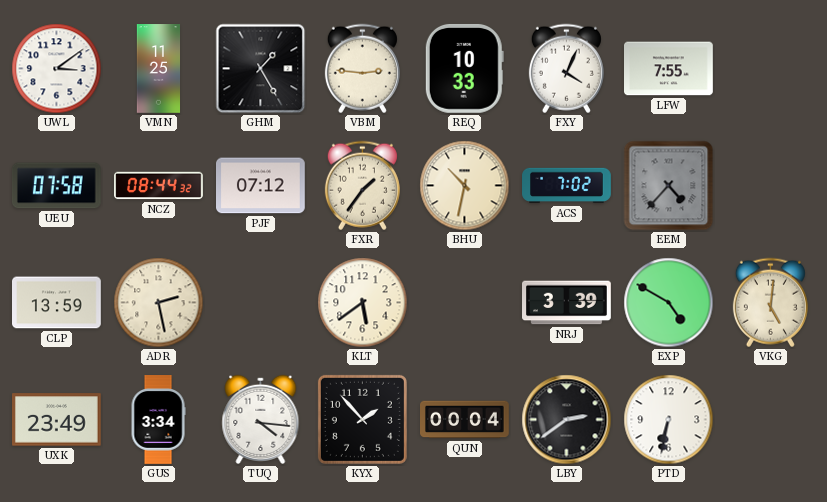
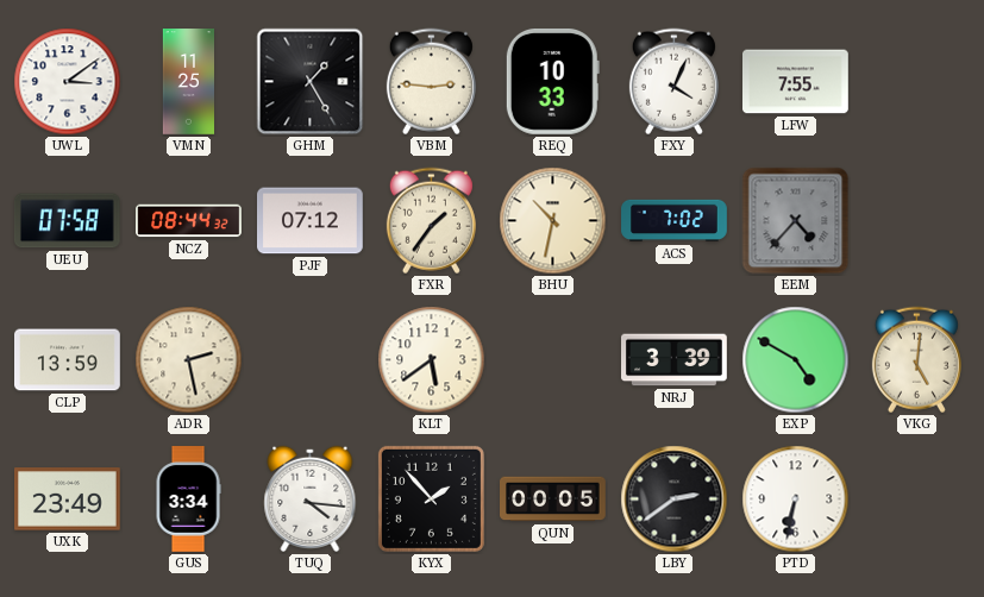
QUN: 00:04 -> 00:05
